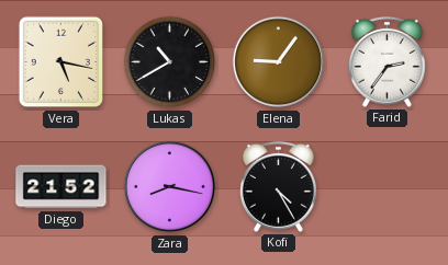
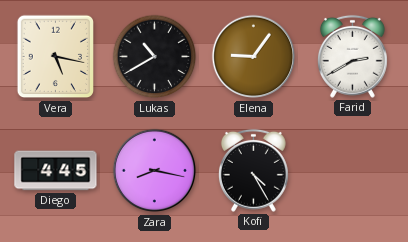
Farid: 2:36 -> 2:40
Diego: 21:52 -> 4:45
